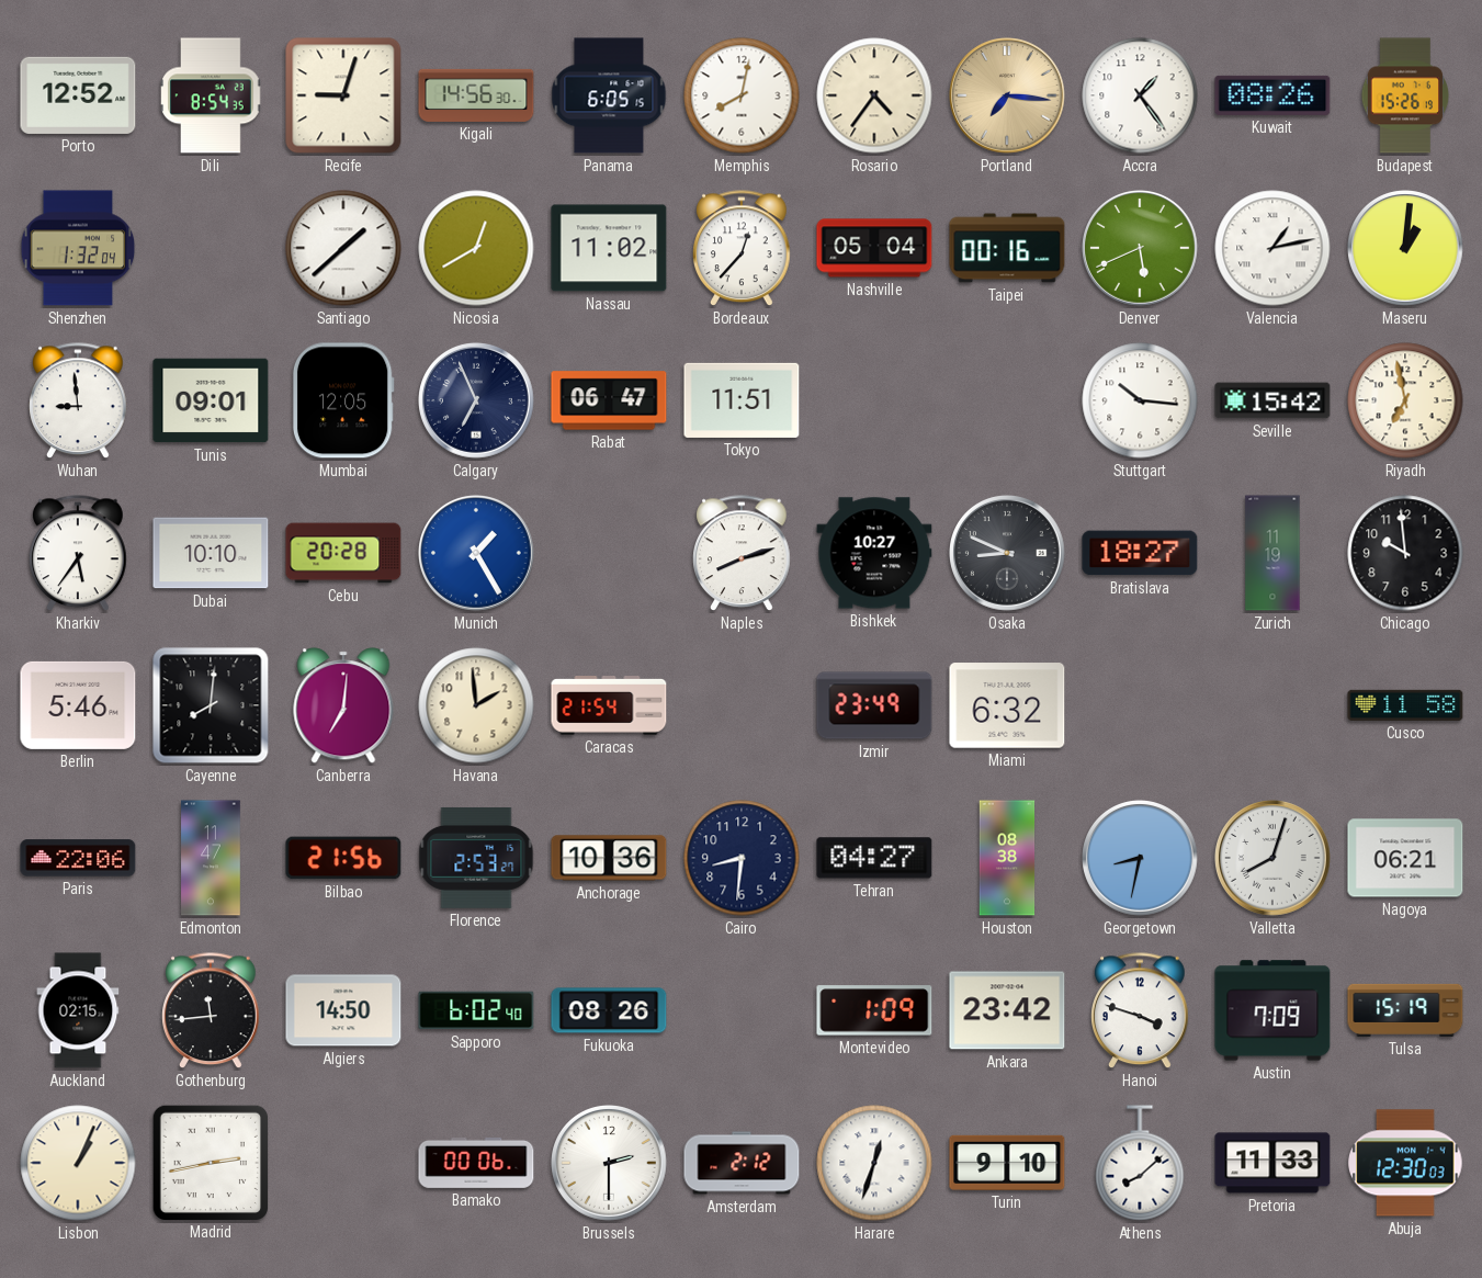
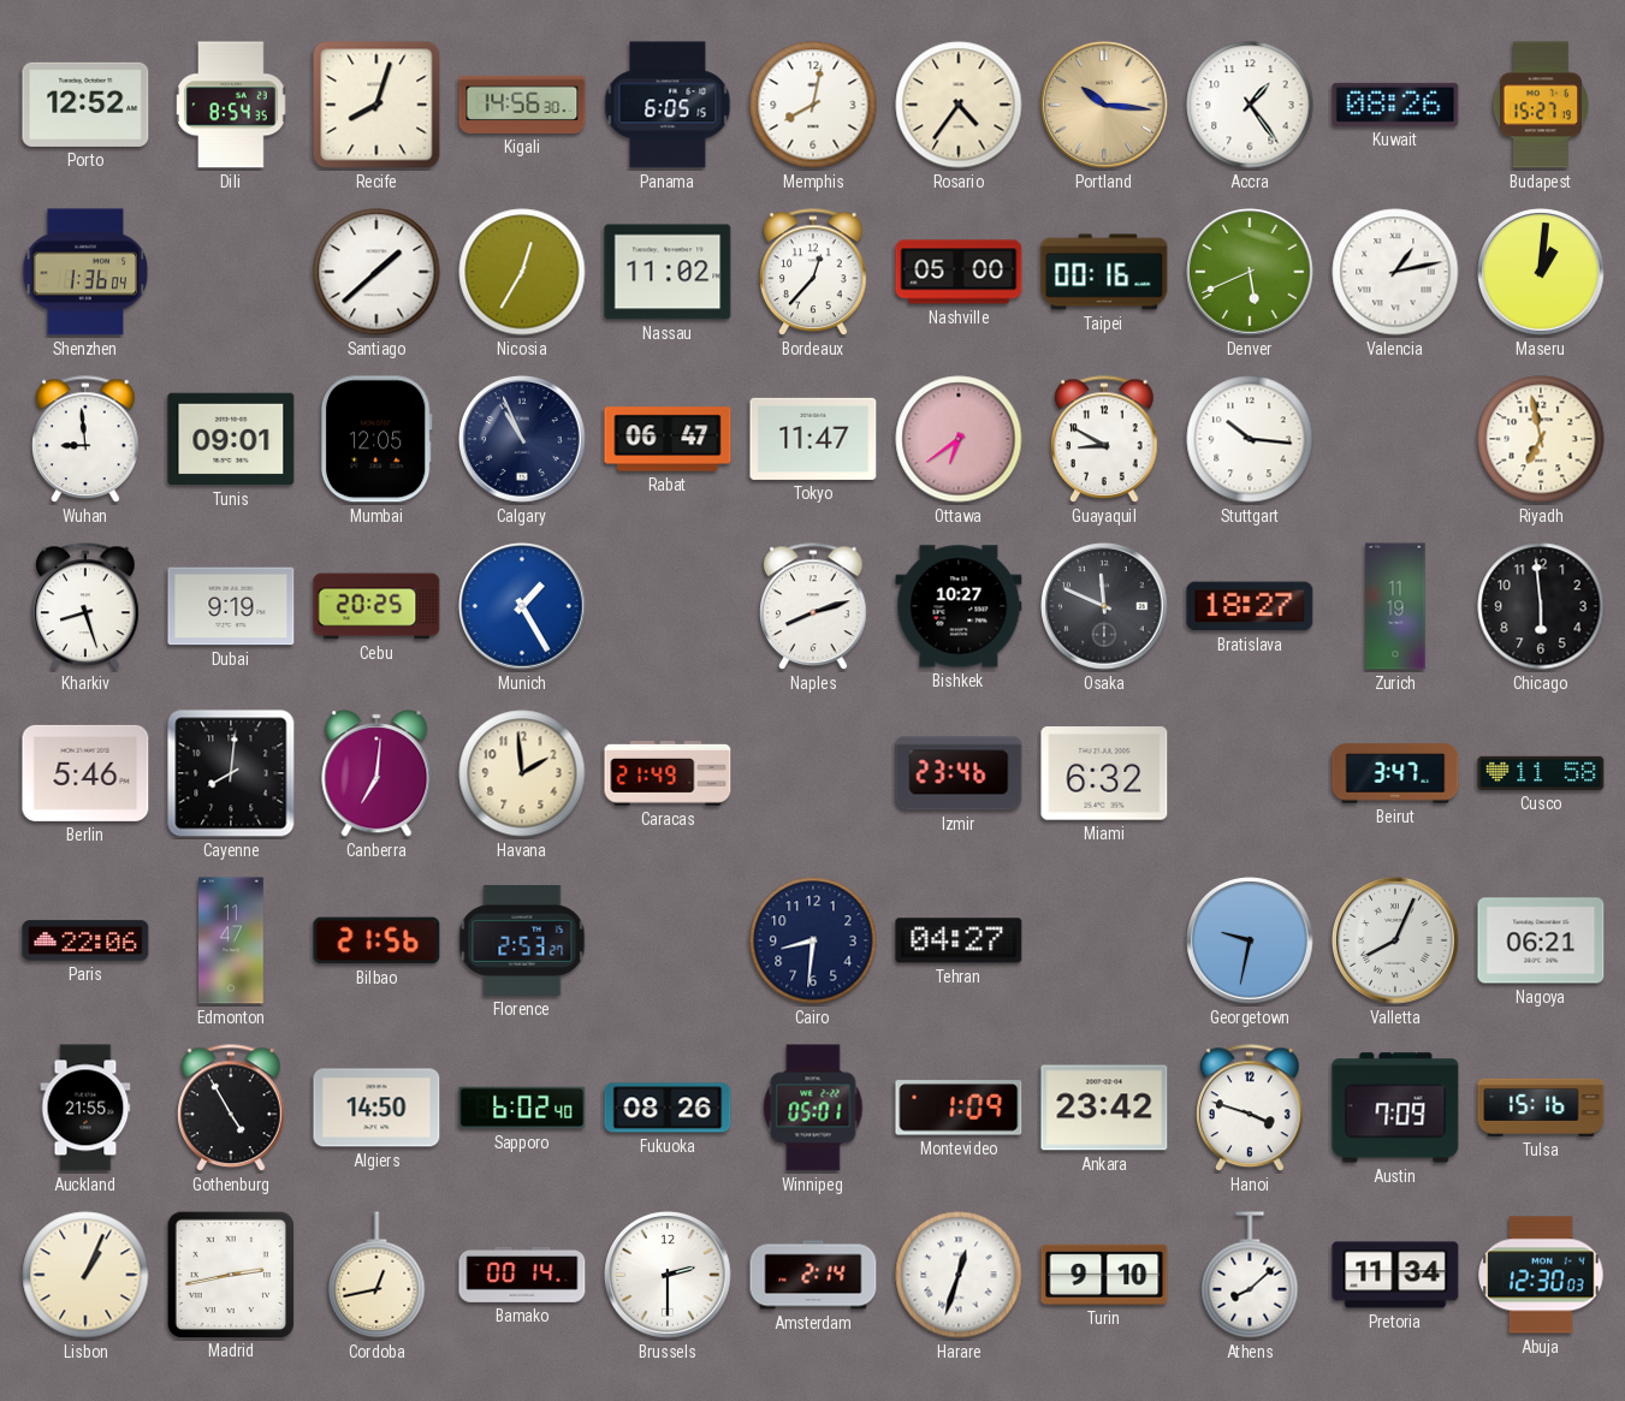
Recife: 9:03 -> 8:03
Portland: 7:16 -> 10:16
Budapest: 15:26 -> 15:27
Shenzhen: 1:32 -> 1:36
Nicosia: 12:40 -> 12:35
Nashville: 05:04 -> 05:00
Calgary: 6:56 -> 10:56
Tokyo: 11:51 -> 11:47
Ottawa: none -> 6:39
Guayaquil: none -> 8:50
Seville: 15:42 -> none
Kharkiv: 5:36 -> 8:27
Dubai: 10:10 -> 9:19
Cebu: 20:28 -> 20:25
Osaka: 8:49 -> 11:49
Chicago: 9:59 -> 5:59
Caracas: 21:54 -> 21:49
Izmir: 23:49 -> 23:46
Beirut: none -> 3:47
Anchorage: 10:36 -> none
Houston: 08:38 -> none
Georgetown: 8:32 -> 9:32
Valletta: 8:03 -> 8:04
Auckland: 02:15 -> 21:55
Gothenburg: 11:44 -> 4:55
Winnipeg: none -> 05:01
Tulsa: 15:19 -> 15:16
Cordoba: none -> 12:43
Bamako: 00:06 -> 00:14
Amsterdam: 2:12 -> 2:14
Pretoria: 11:33 -> 11:34
